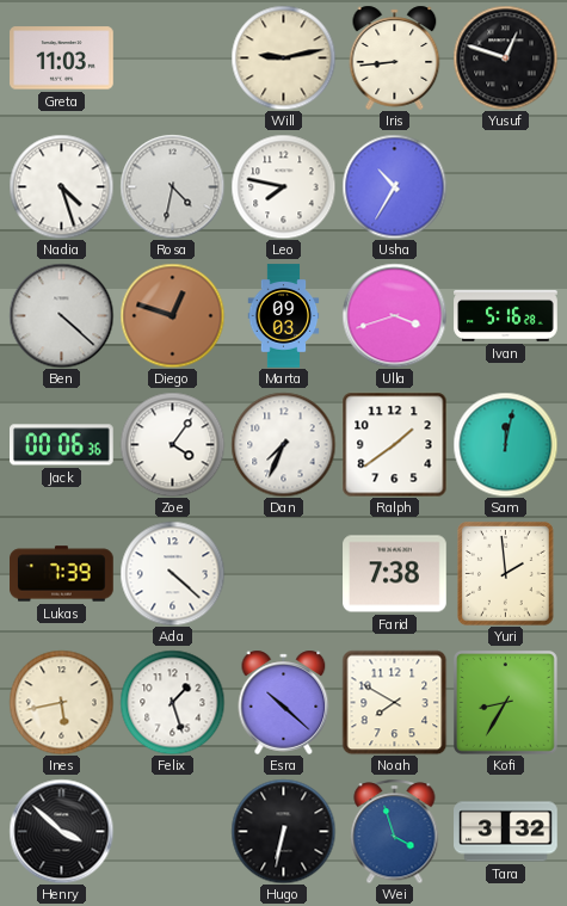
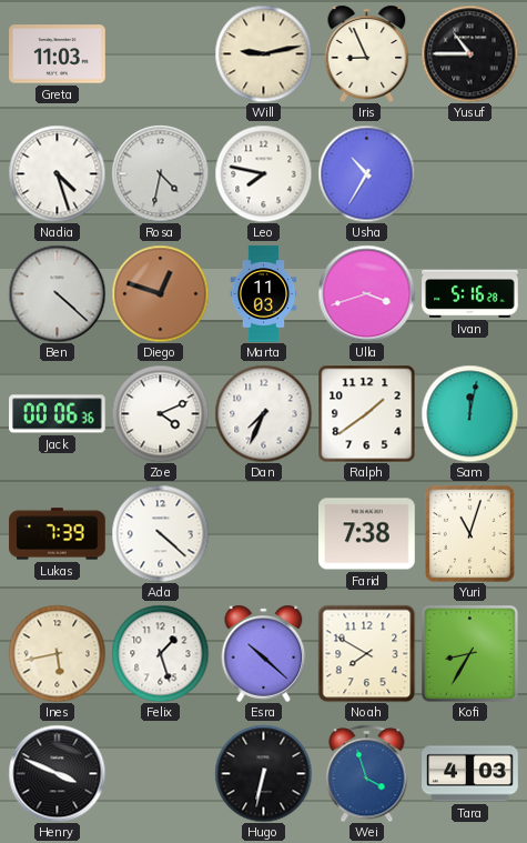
Iris: 8:44 -> 8:56
Yusuf: 12:48 -> 10:45
Marta: 09:03 -> 11:03
Zoe: 4:06 -> 4:11
Yuri: 1:59 -> 11:03
Henry: 3:52 -> 3:49
Tara: 3:32 -> 4:03
